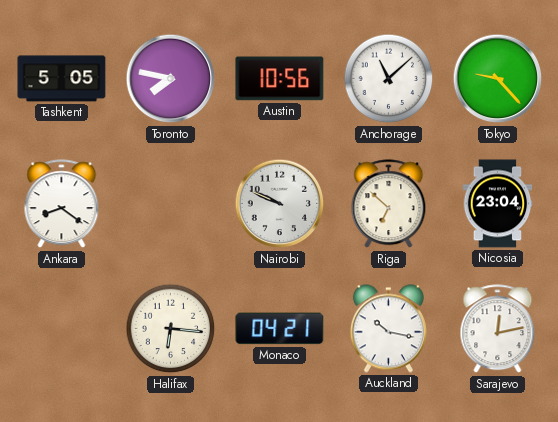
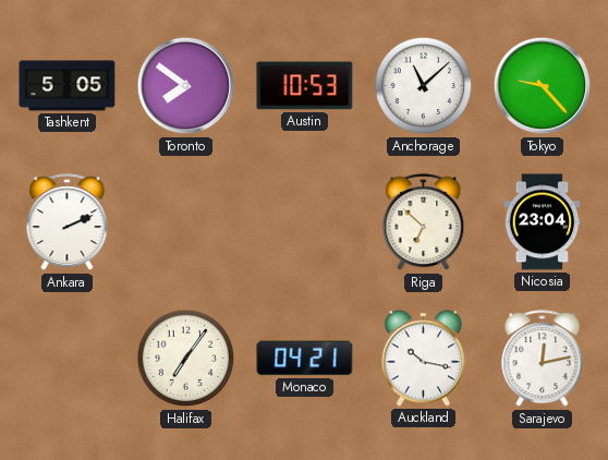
Toronto: 7:47 -> 7:51
Austin: 10:56 -> 10:53
Ankara: 8:21 -> 2:11
Nairobi: 9:49 -> none
Halifax: 6:16 -> 7:06
